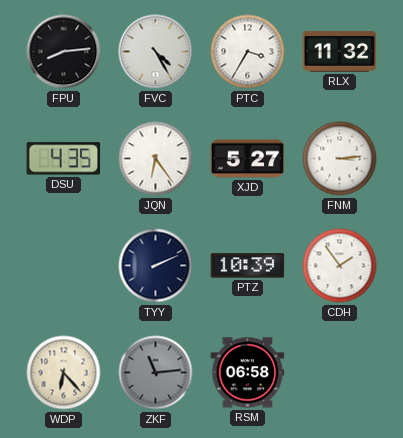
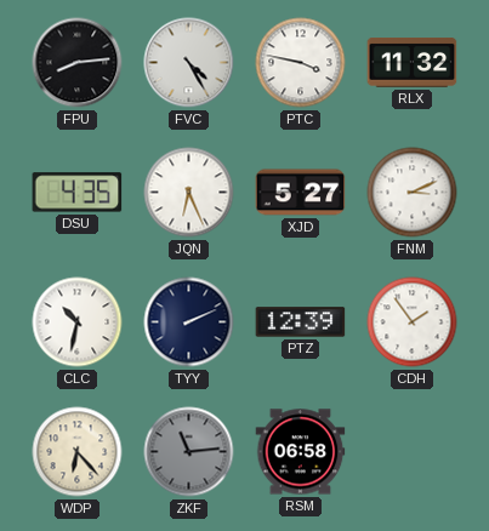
PTC: 3:35 -> 3:47
JQN: 6:24 -> 6:26
FNM: 3:14 -> 3:11
CLC: none -> 10:32
PTZ: 10:39 -> 12:39
